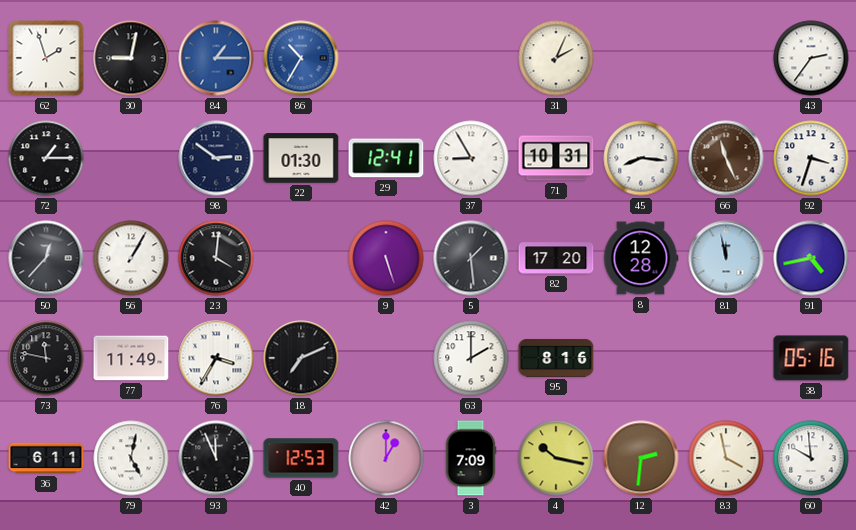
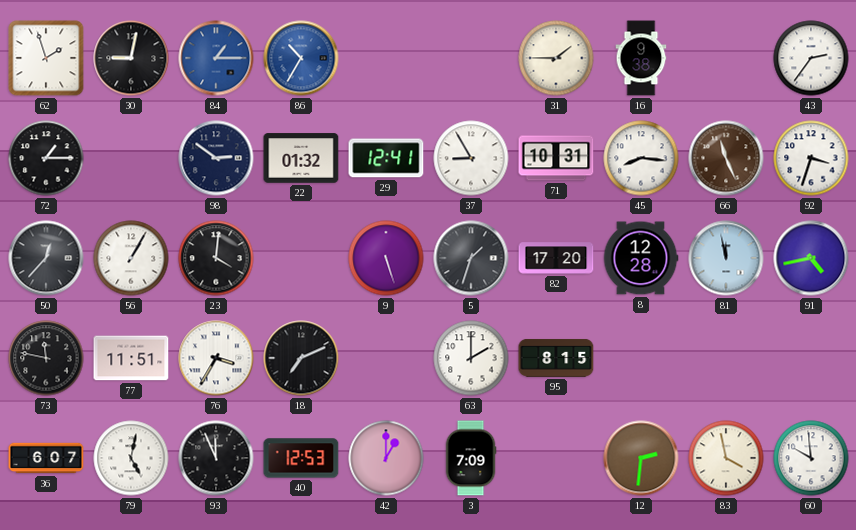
31: 2:04 -> 1:45
16: none -> 9:38
22: 01:30 -> 01:32
5: 1:29 -> 1:33
77: 11:49 -> 11:51
95: 8:16 -> 8:15
38: 05:16 -> none
36: 6:11 -> 6:07
4: 10:17 -> none
